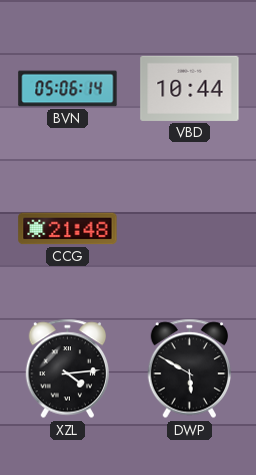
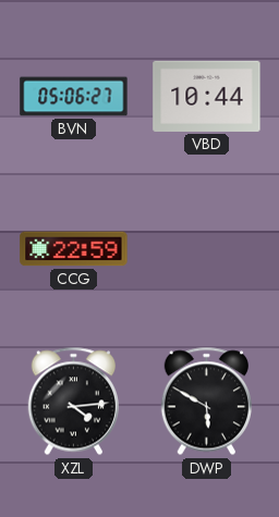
BVN: 05:06:14 -> 05:06:27
CCG: 21:48 -> 22:59
